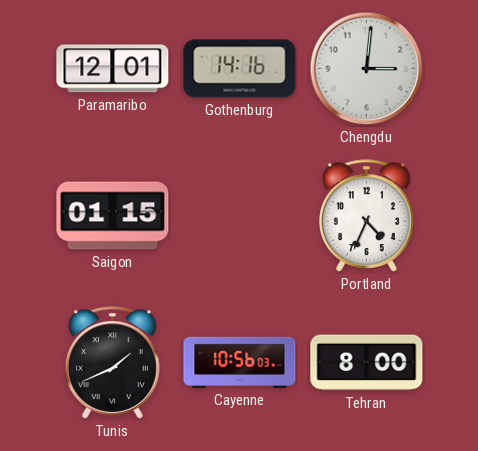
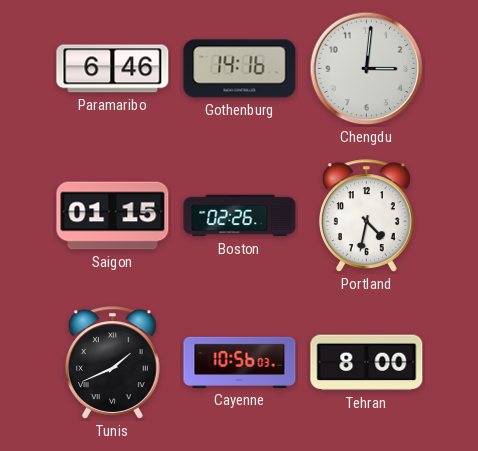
Paramaribo: 12:01 -> 6:46
Boston: none -> 02:26
Portland: 4:34 -> 4:32
